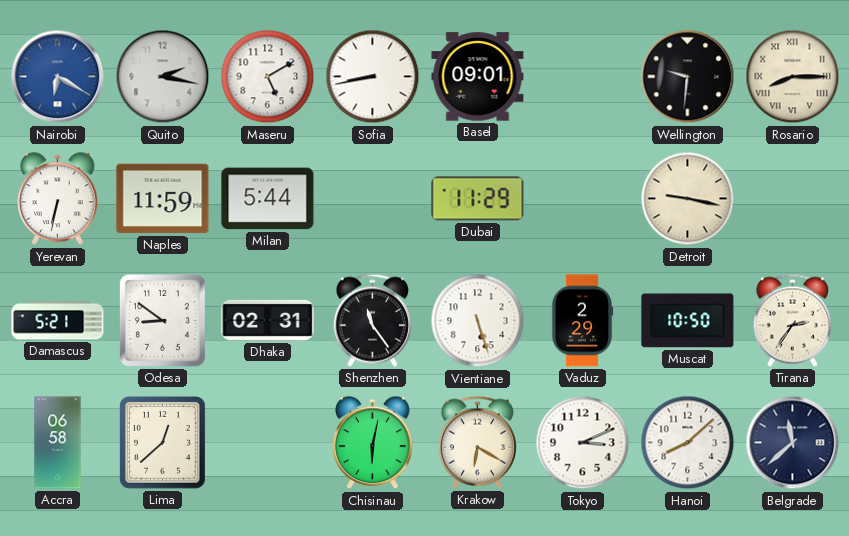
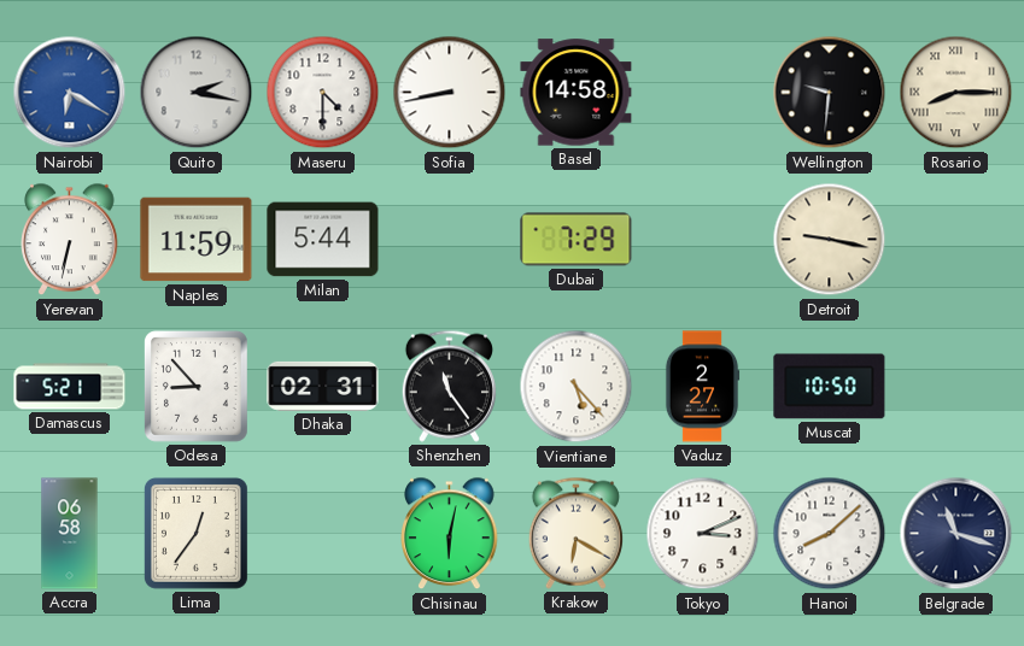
Maseru: 5:10 -> 4:30
Basel: 09:01 -> 14:58
Dubai: 11:29 -> 7:29
Odesa: 8:51 -> 8:53
Vientiane: 5:27 -> 5:23
Vaduz: 2:29 -> 2:27
Tirana: 2:36 -> none
Lima: 12:38 -> 12:36
Belgrade: 11:38 -> 11:18
